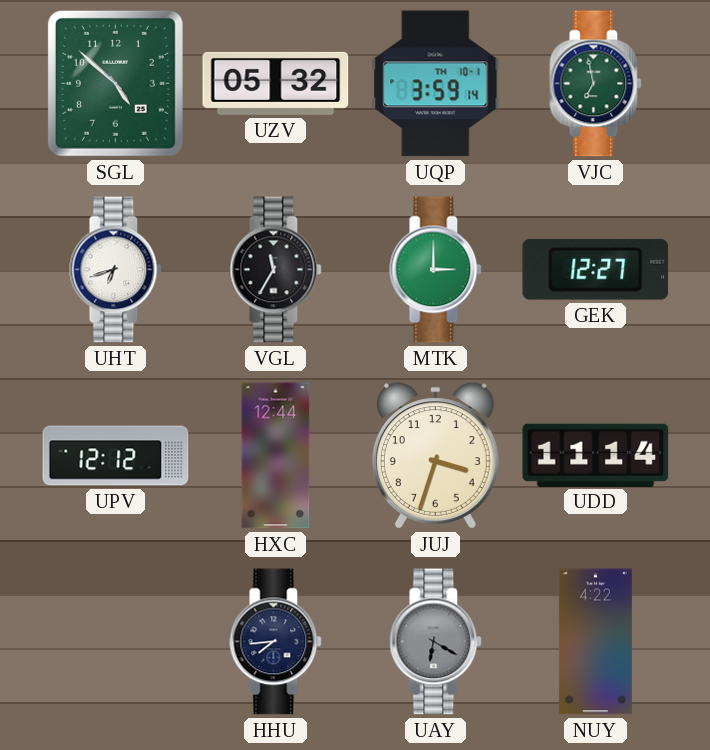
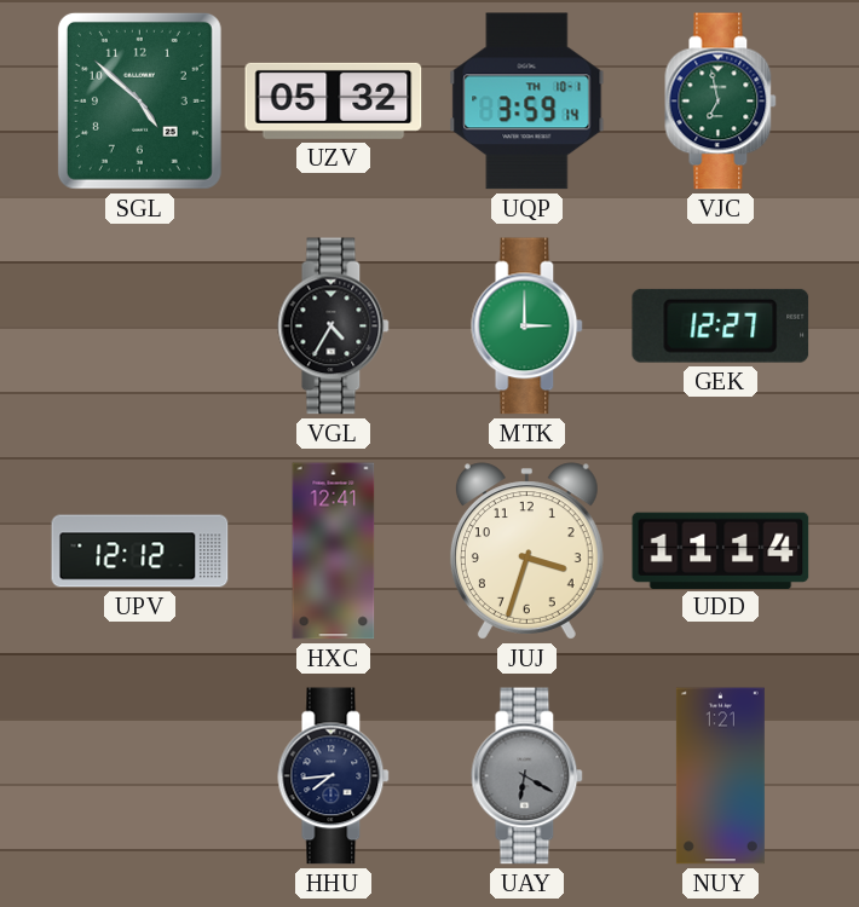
UHT: 6:42 -> none
VGL: 11:35 -> 4:35
HXC: 12:44 -> 12:41
NUY: 4:22 -> 1:21
